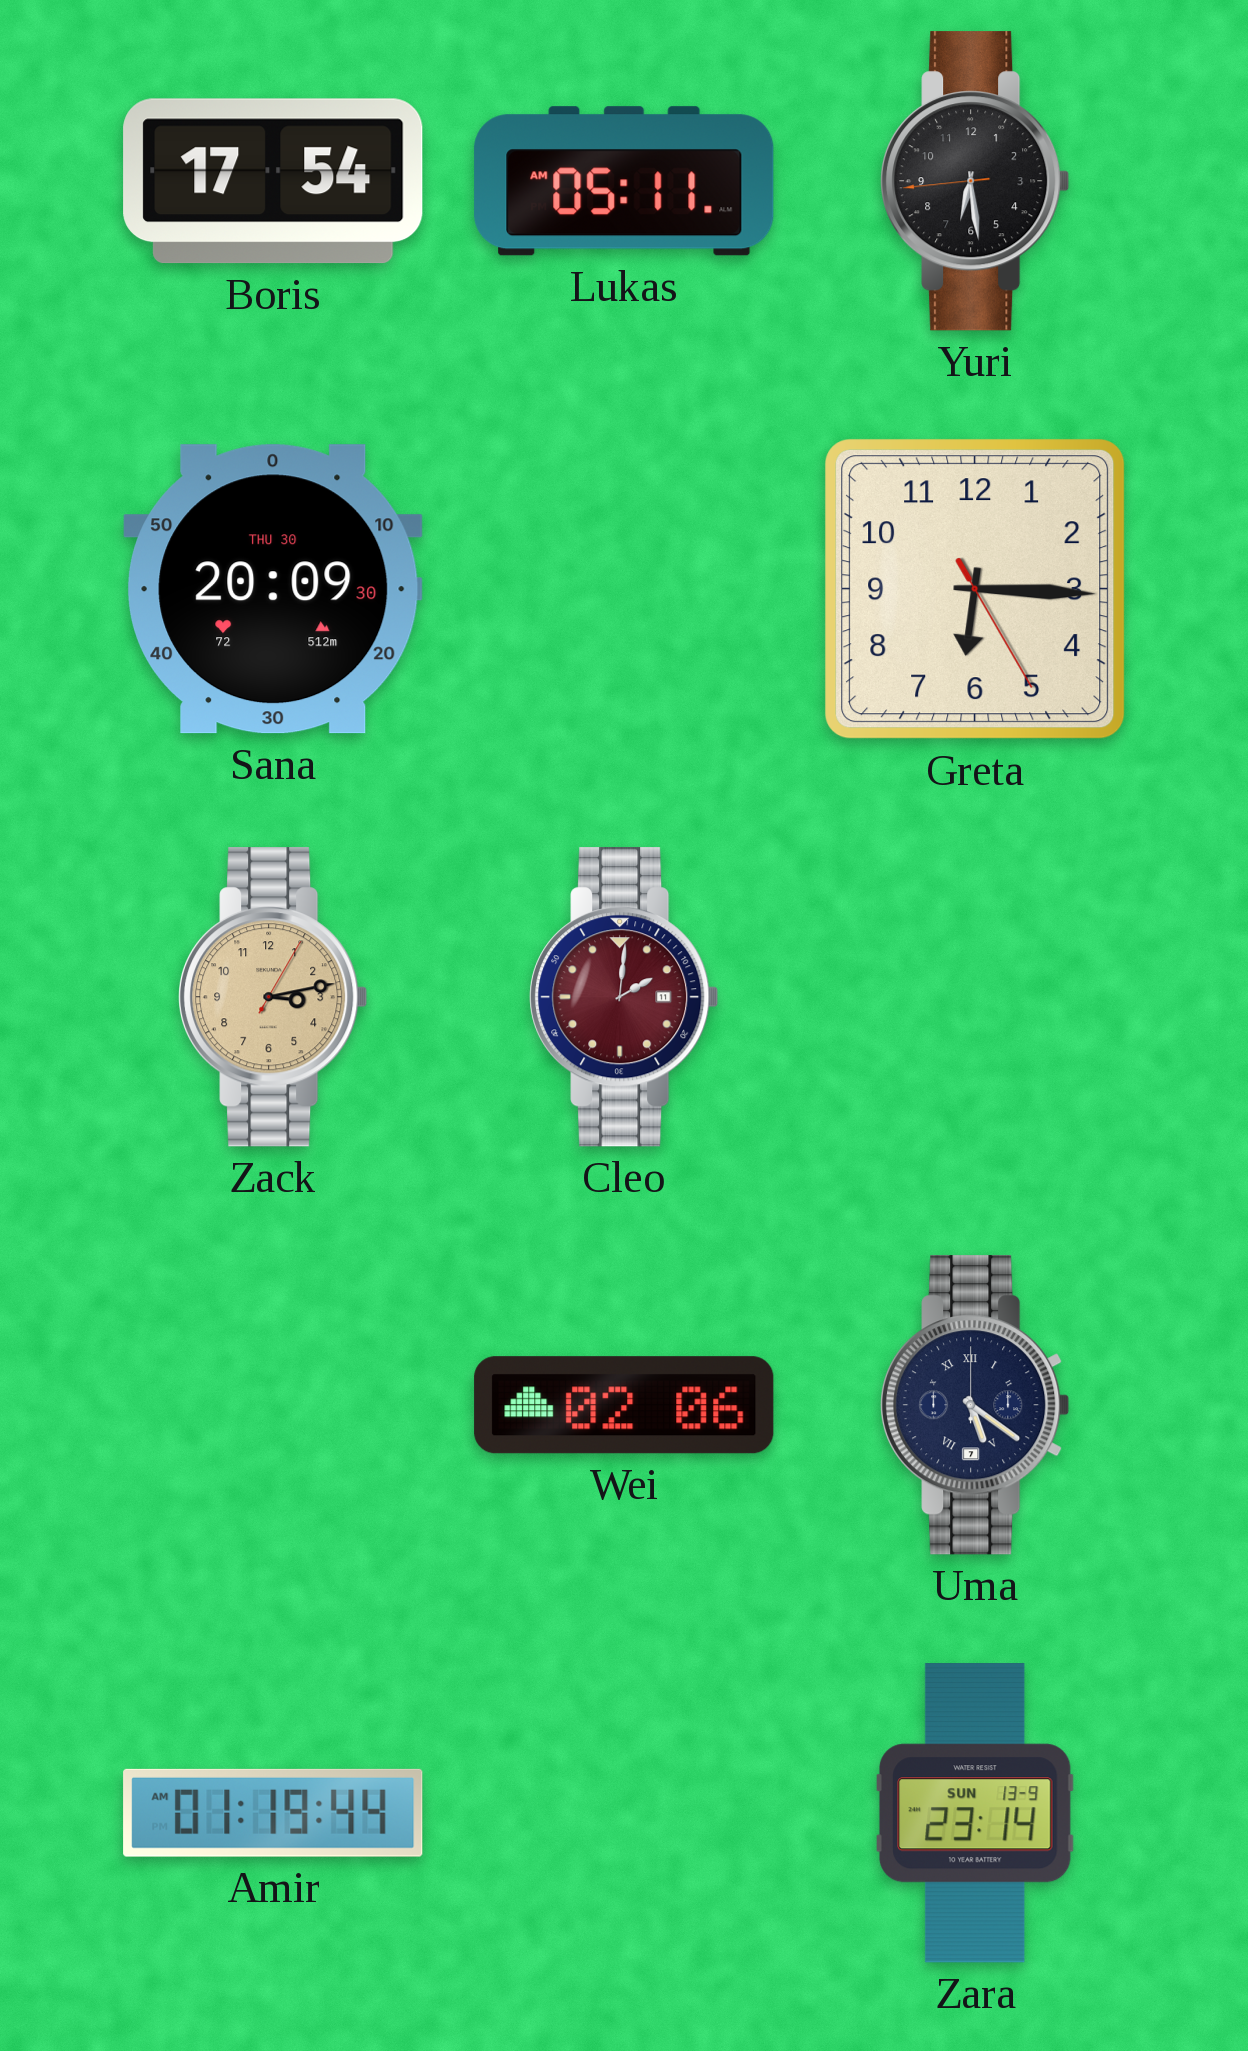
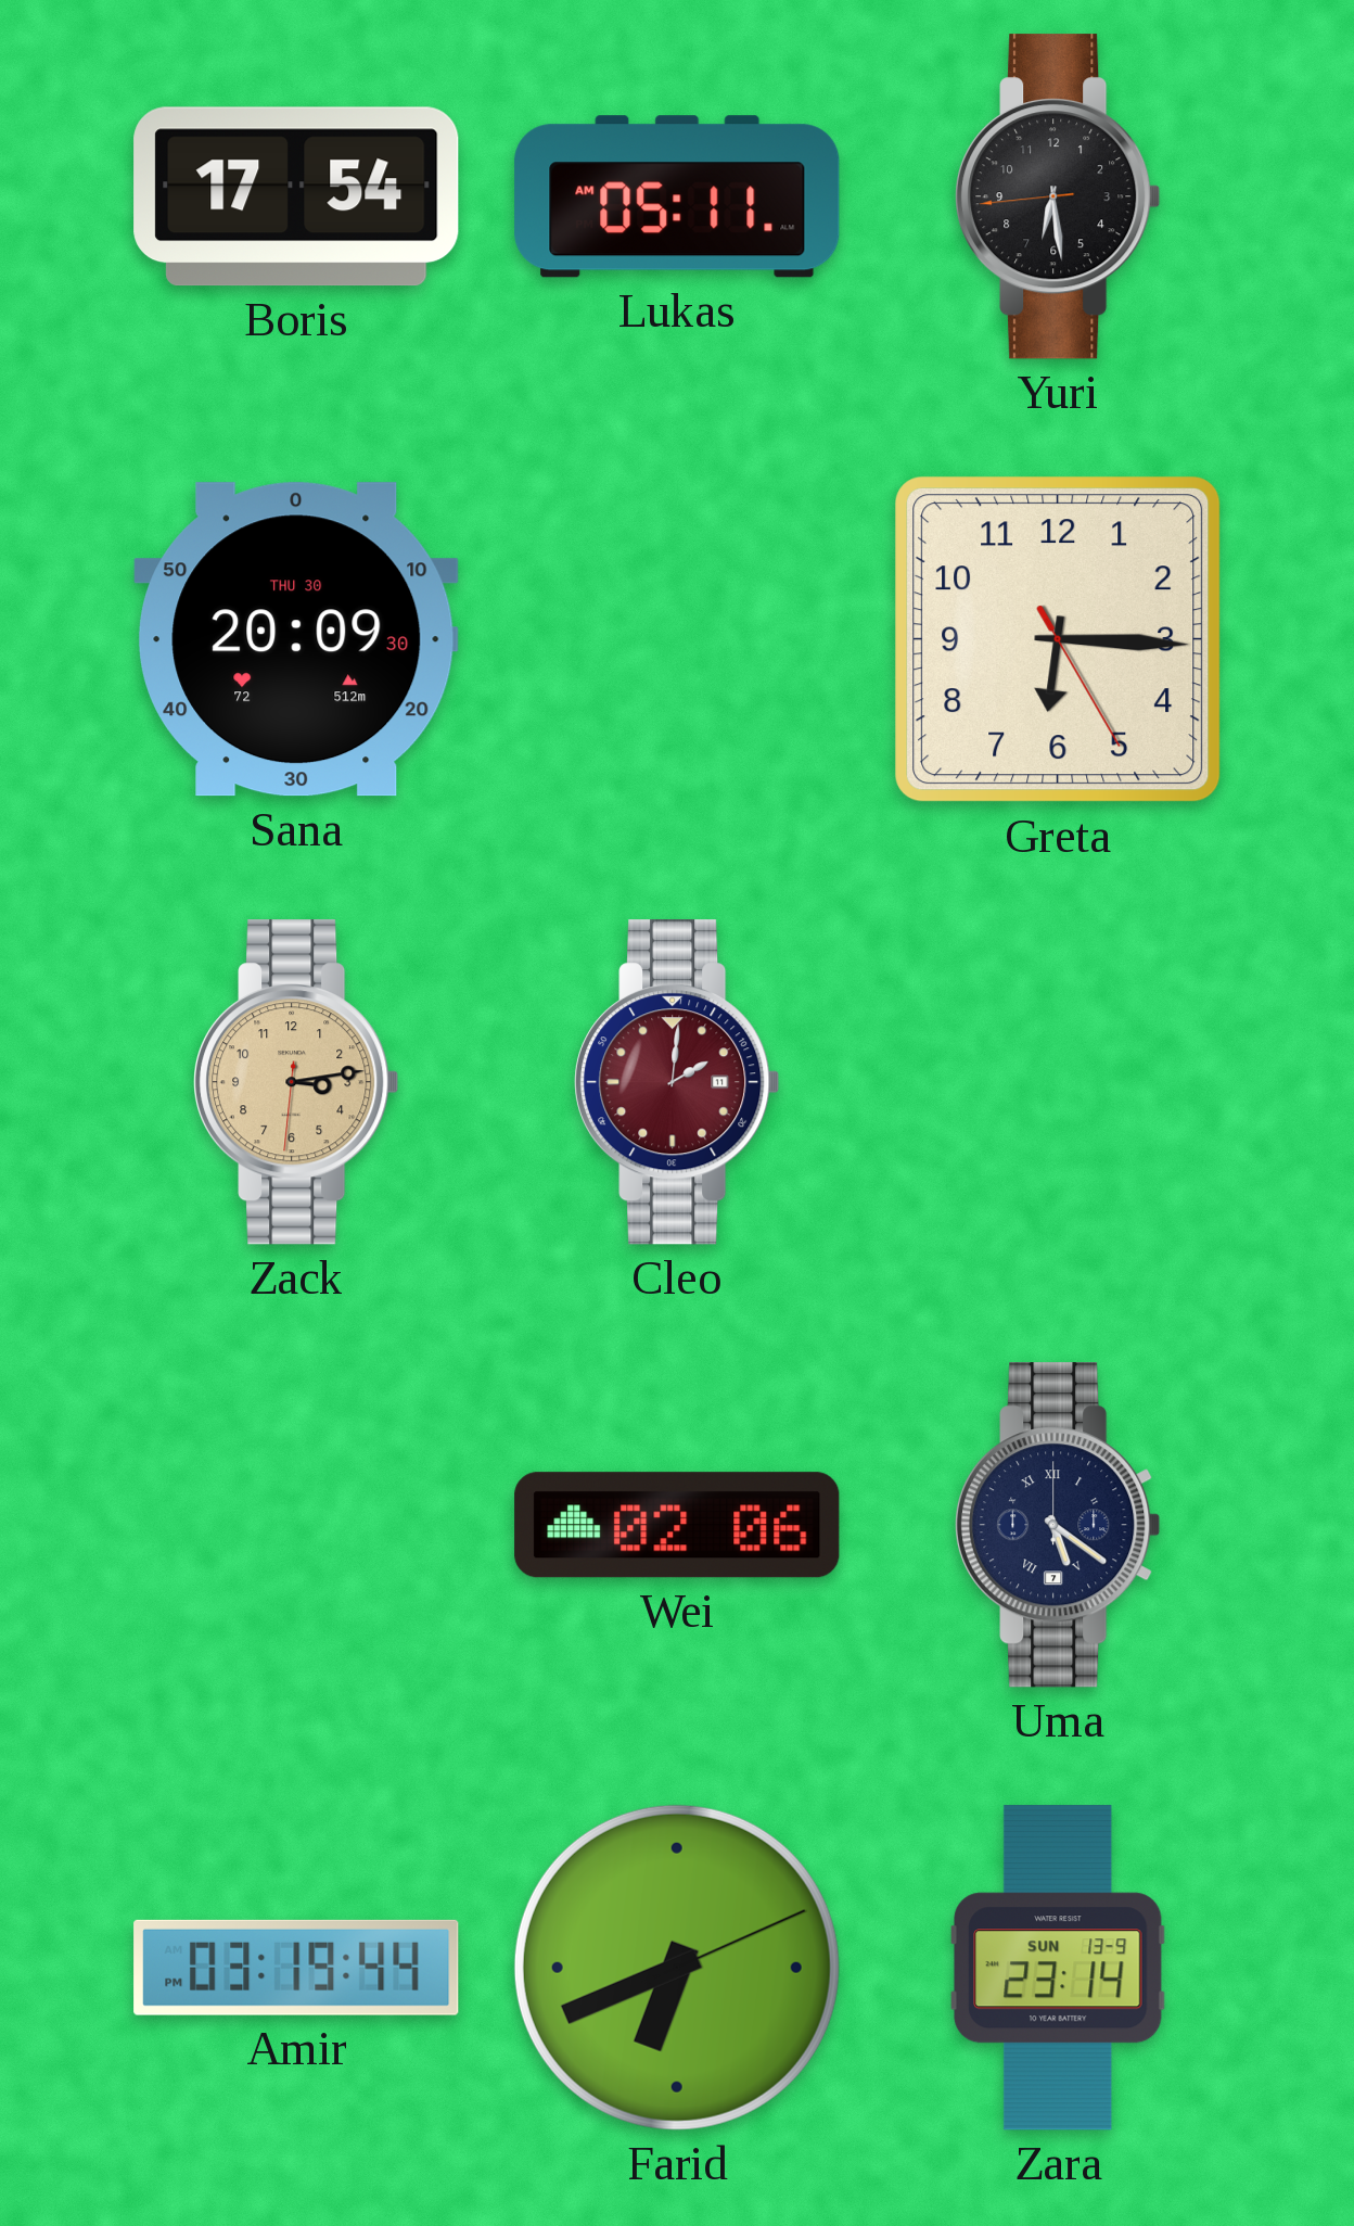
Zack: 3:13:05 -> 3:13:31
Amir: 01:19 -> 03:19
Farid: none -> 6:41
